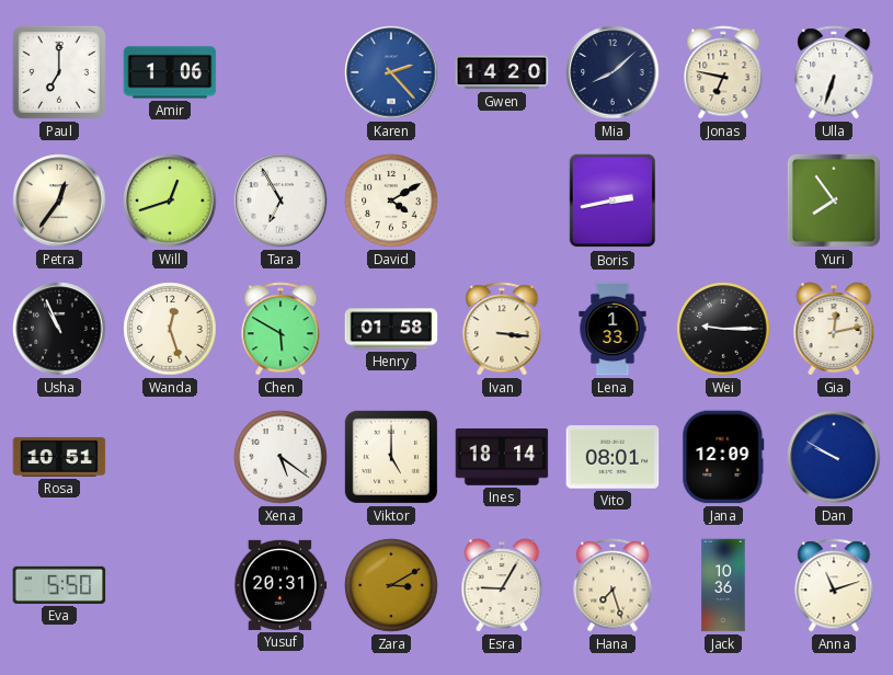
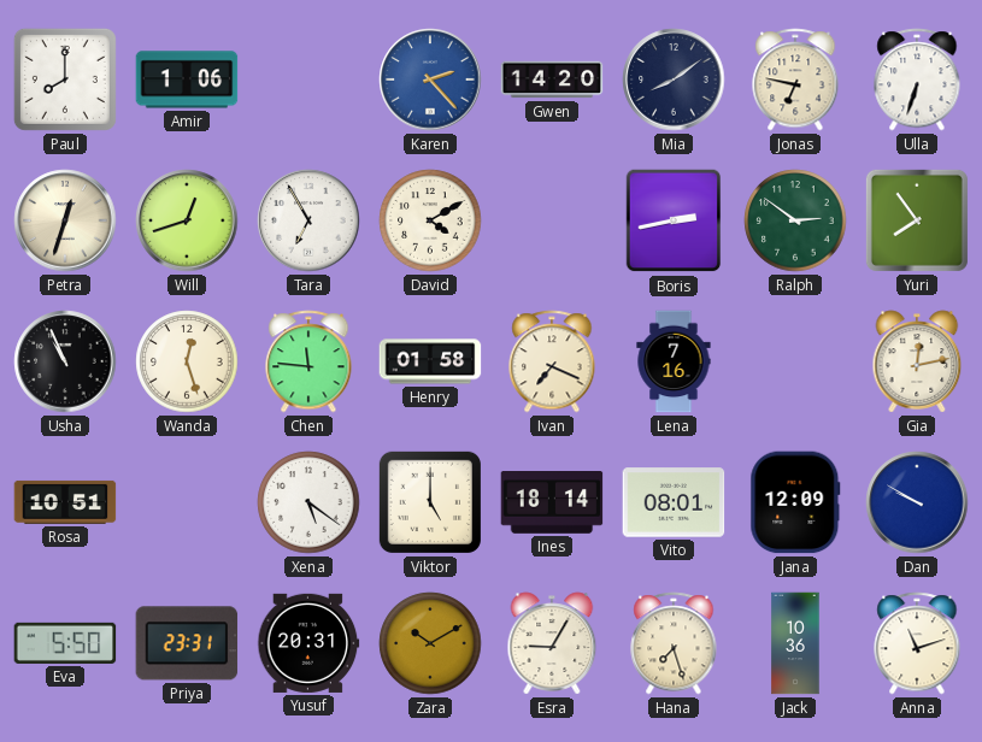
Paul: 7:00 -> 8:00
Mia: 8:08 -> 8:09
Petra: 12:36 -> 12:33
Ralph: none -> 2:51
Chen: 5:50 -> 11:46
Ivan: 3:16 -> 7:19
Lena: 1:33 -> 7:16
Wei: 9:15 -> none
Priya: none -> 23:31
Zara: 3:10 -> 10:10
